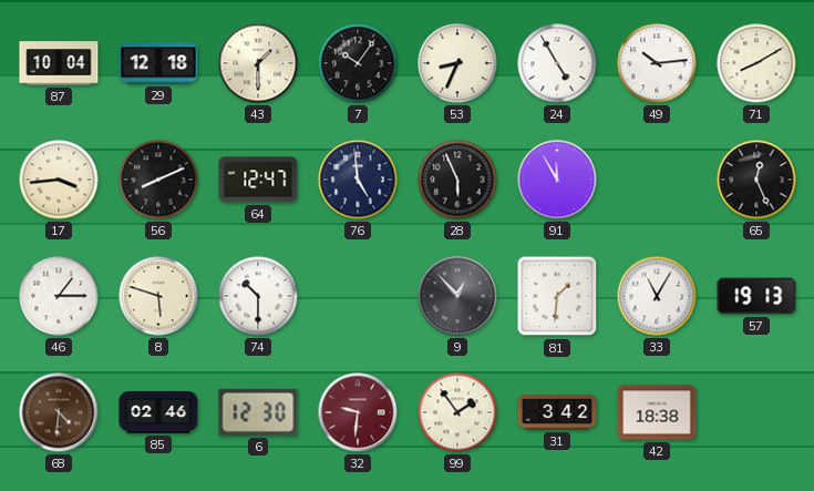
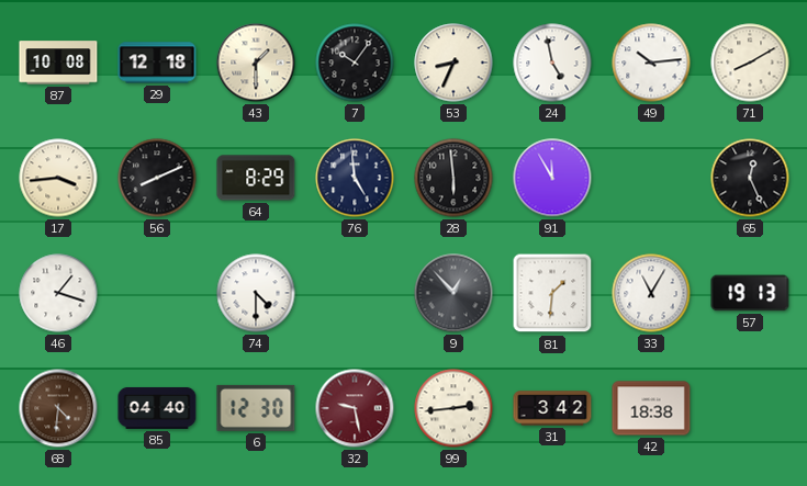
87: 10:04 -> 10:08
24: 4:55 -> 4:58
64: 12:47 -> 8:29
28: 5:56 -> 5:59
46: 1:15 -> 1:18
8: 5:48 -> none
74: 10:30 -> 4:30
85: 02:46 -> 04:40
32: 9:31 -> 9:28
99: 1:54 -> 2:44
